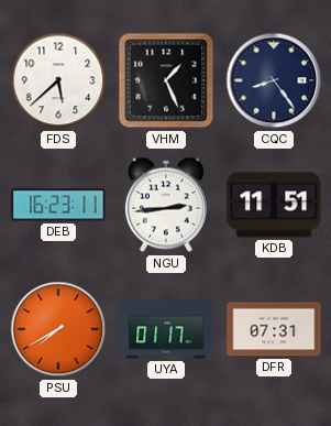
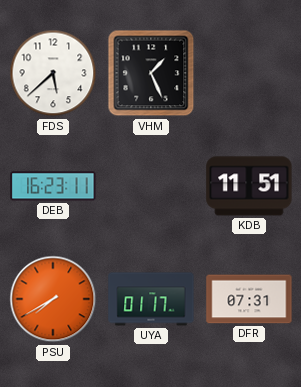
CQC: 8:24 -> none
NGU: 2:44 -> none
